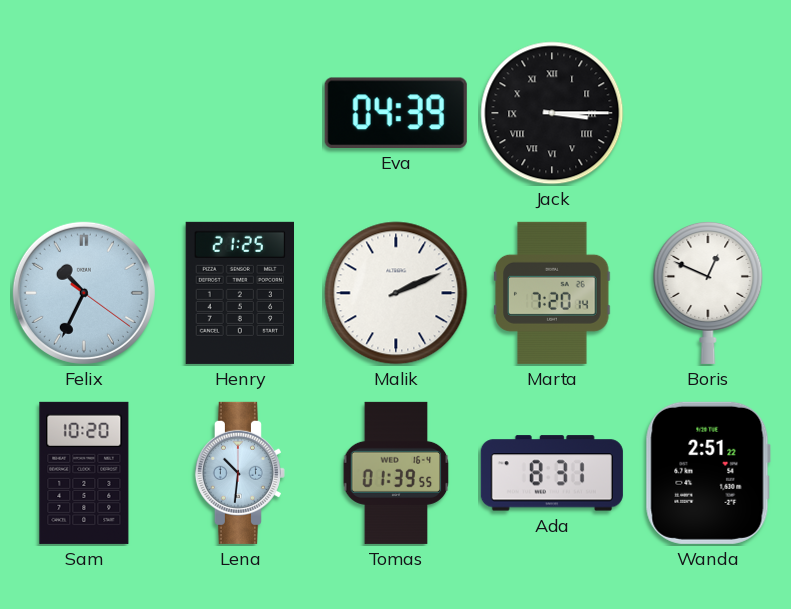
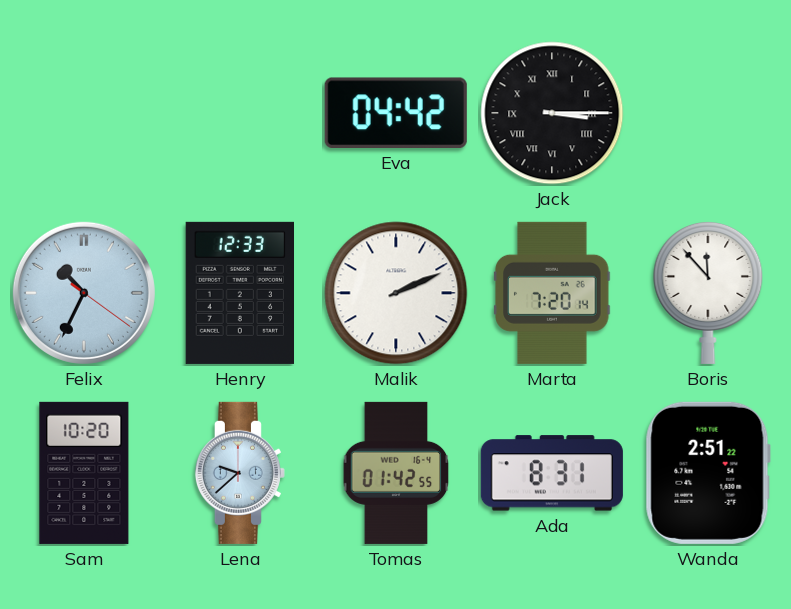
Eva: 04:39 -> 04:42
Henry: 21:25 -> 12:33
Boris: 12:49 -> 11:53
Lena: 10:31 -> 9:38
Tomas: 01:39 -> 01:42
